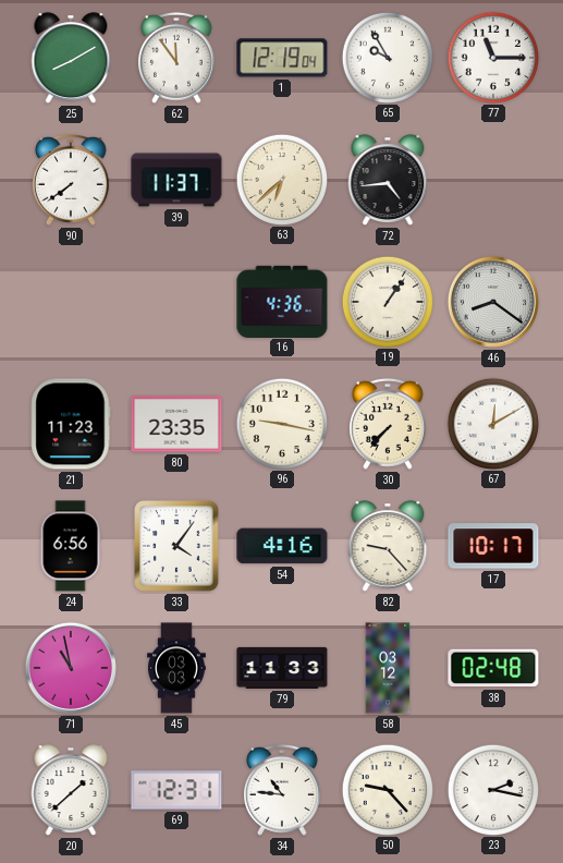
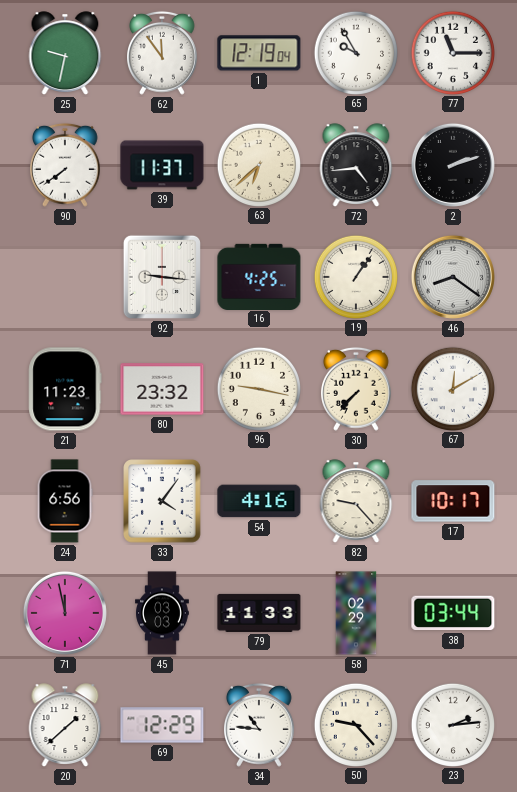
25: 8:10 -> 9:32
2: none -> 2:12
92: none -> 9:16
16: 4:36 -> 4:25
80: 23:35 -> 23:32
71: 10:58 -> 11:58
58: 03:12 -> 02:29
38: 02:48 -> 03:44
69: 12:31 -> 12:29
23: 2:17 -> 2:14
